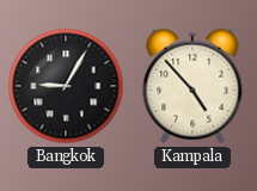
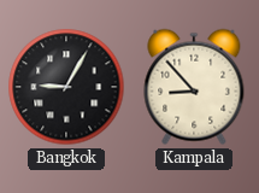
Kampala: 4:53 -> 8:53
